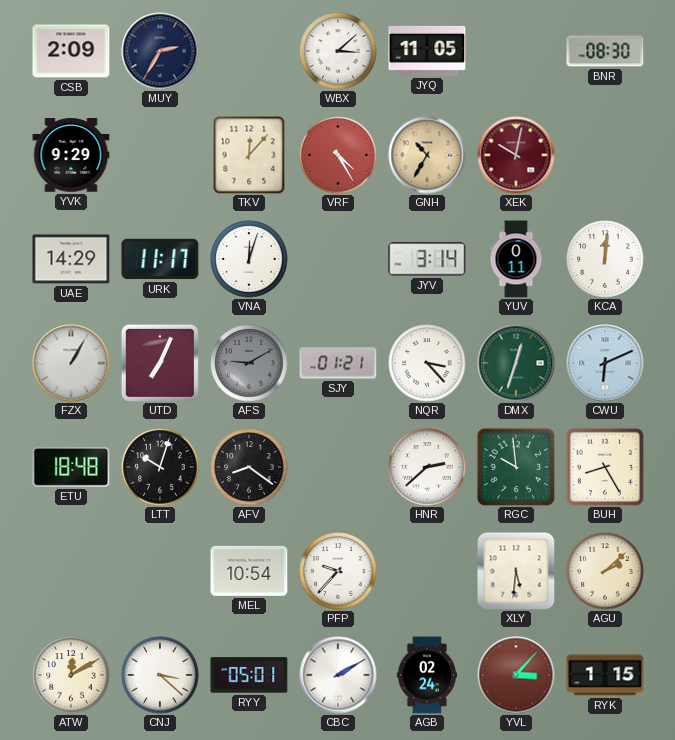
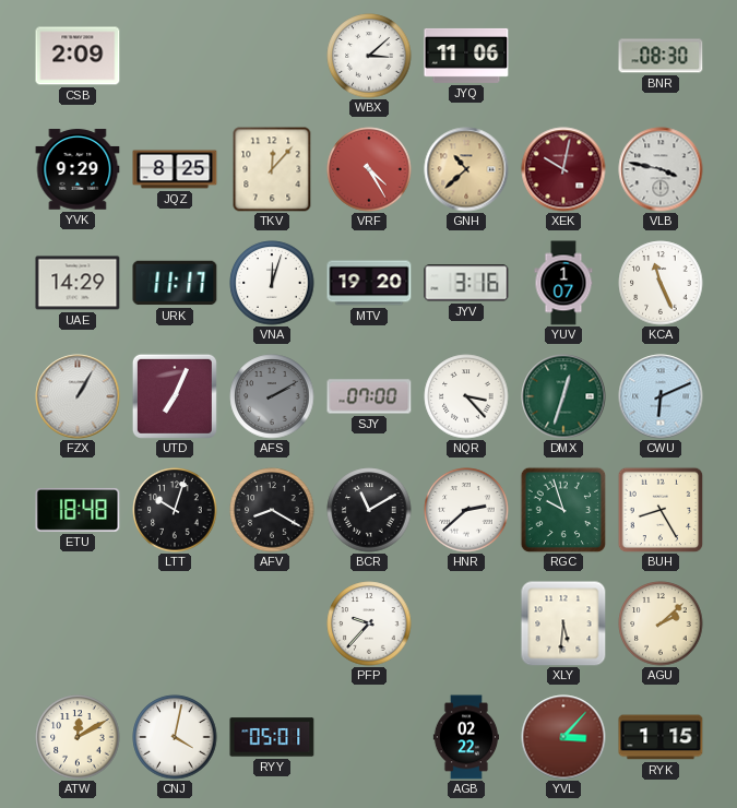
MUY: 2:35 -> none
JYQ: 11:05 -> 11:06
JQZ: none -> 8:25
GNH: 10:35 -> 10:38
VLB: none -> 3:47
MTV: none -> 19:20
JYV: 3:14 -> 3:16
YUV: 0:11 -> 1:07
KCA: 12:01 -> 11:26
AFS: 9:10 -> 2:10
SJY: 01:21 -> 07:00
AFV: 8:21 -> 8:20
BCR: none -> 11:10
RGC: 9:59 -> 9:57
MEL: 10:54 -> none
CNJ: 3:22 -> 4:02
CBC: 2:10 -> none
AGB: 02:24 -> 02:22
